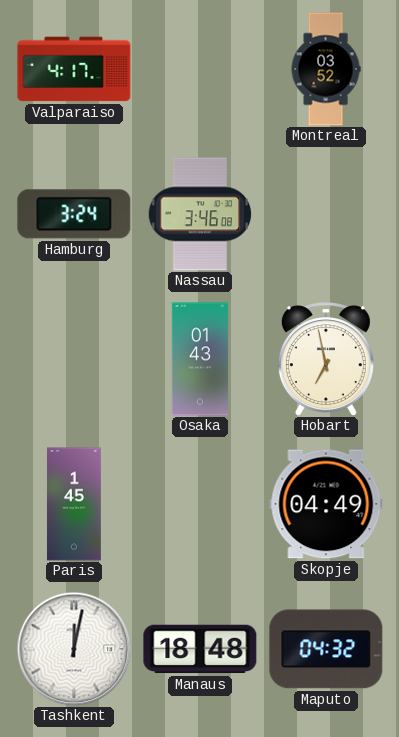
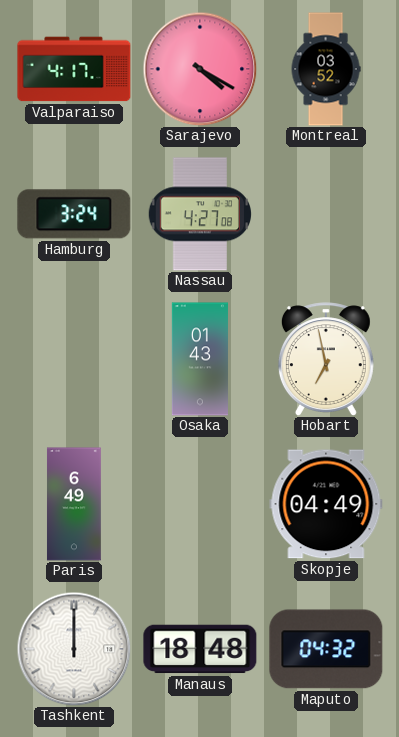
Sarajevo: none -> 4:20
Nassau: 3:46 -> 4:27
Paris: 1:45 -> 6:49
Tashkent: 12:02 -> 12:00
